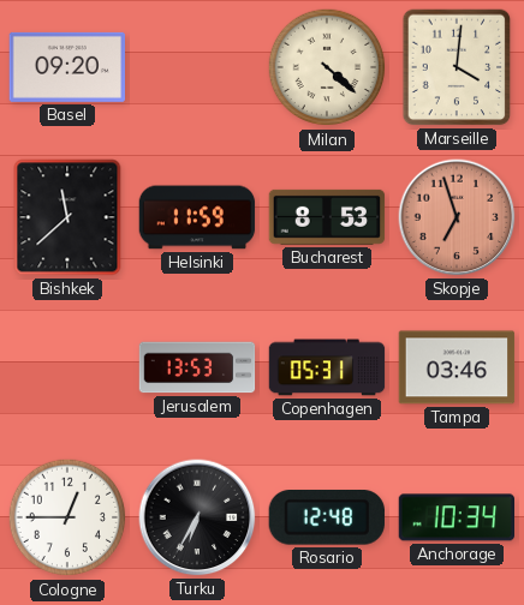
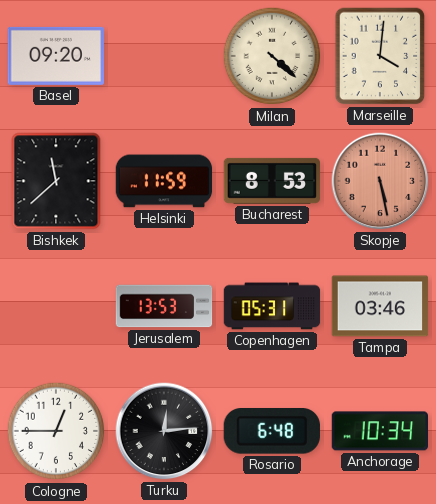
Skopje: 6:57 -> 5:28
Turku: 6:35 -> 12:14
Rosario: 12:48 -> 6:48
